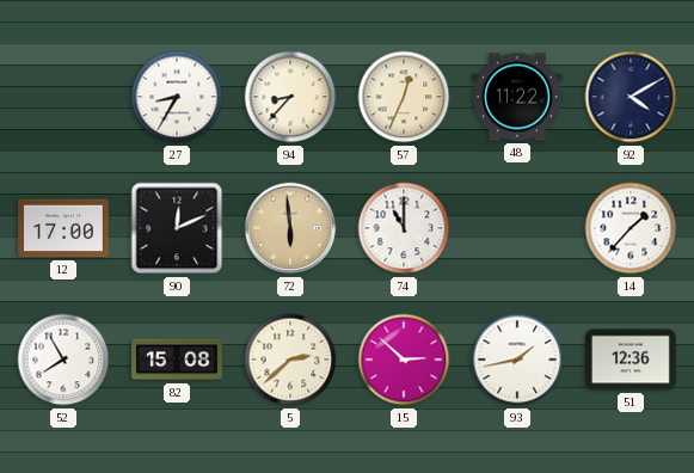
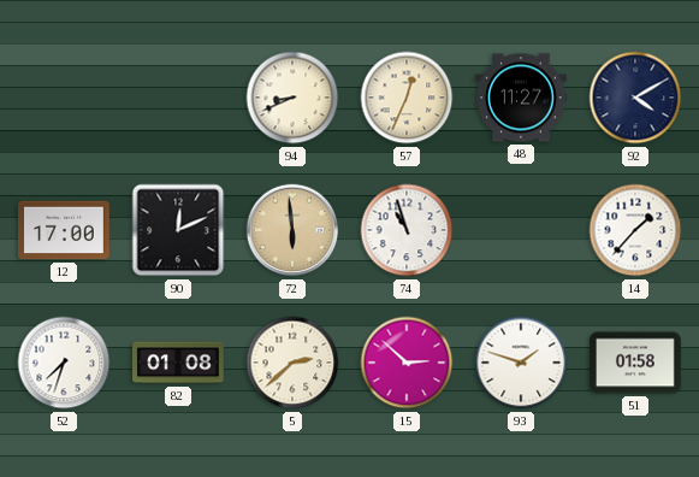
27: 8:35 -> none
94: 8:37 -> 8:41
48: 11:22 -> 11:27
74: 11:00 -> 10:57
52: 7:55 -> 7:33
82: 15:08 -> 01:08
93: 1:43 -> 1:48
51: 12:36 -> 01:58
